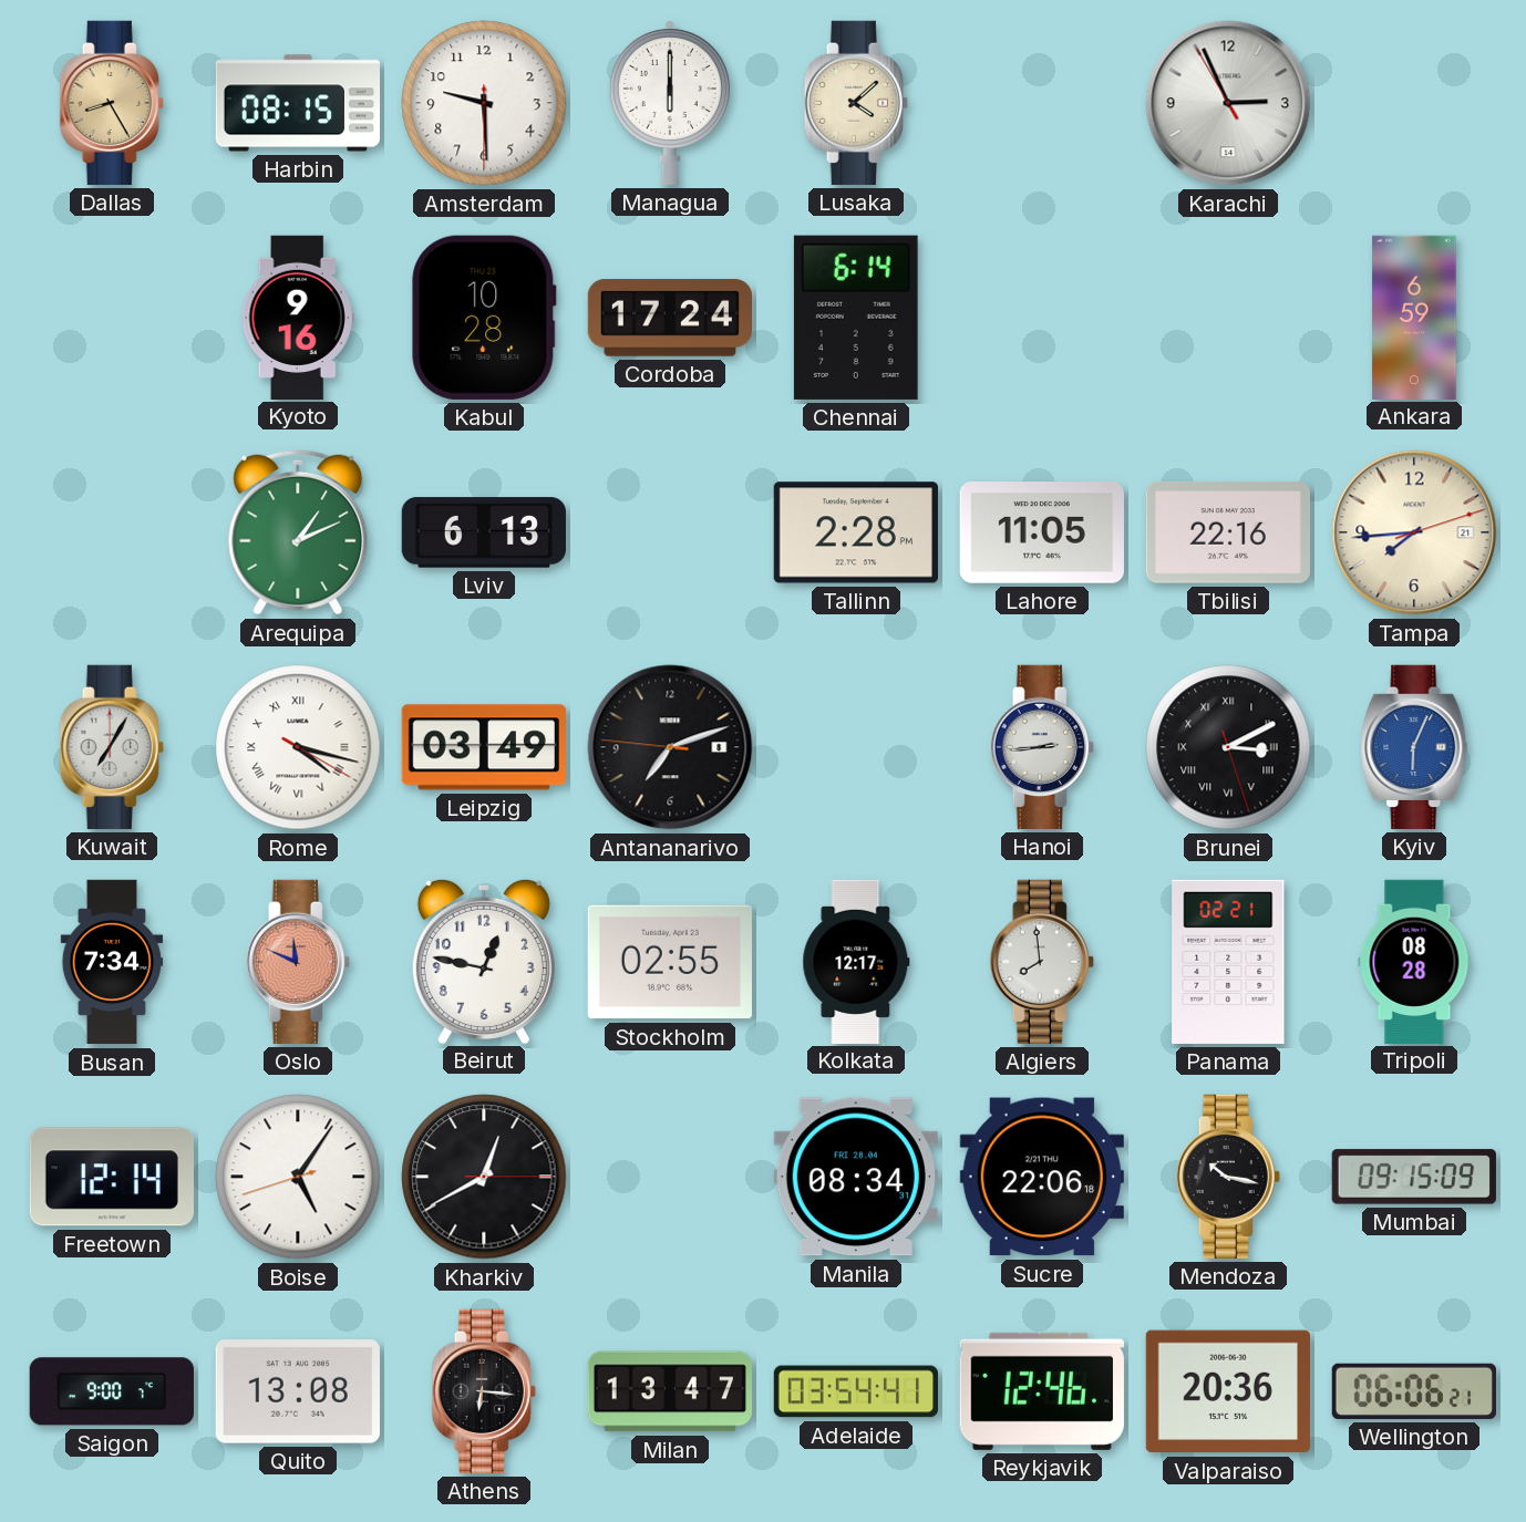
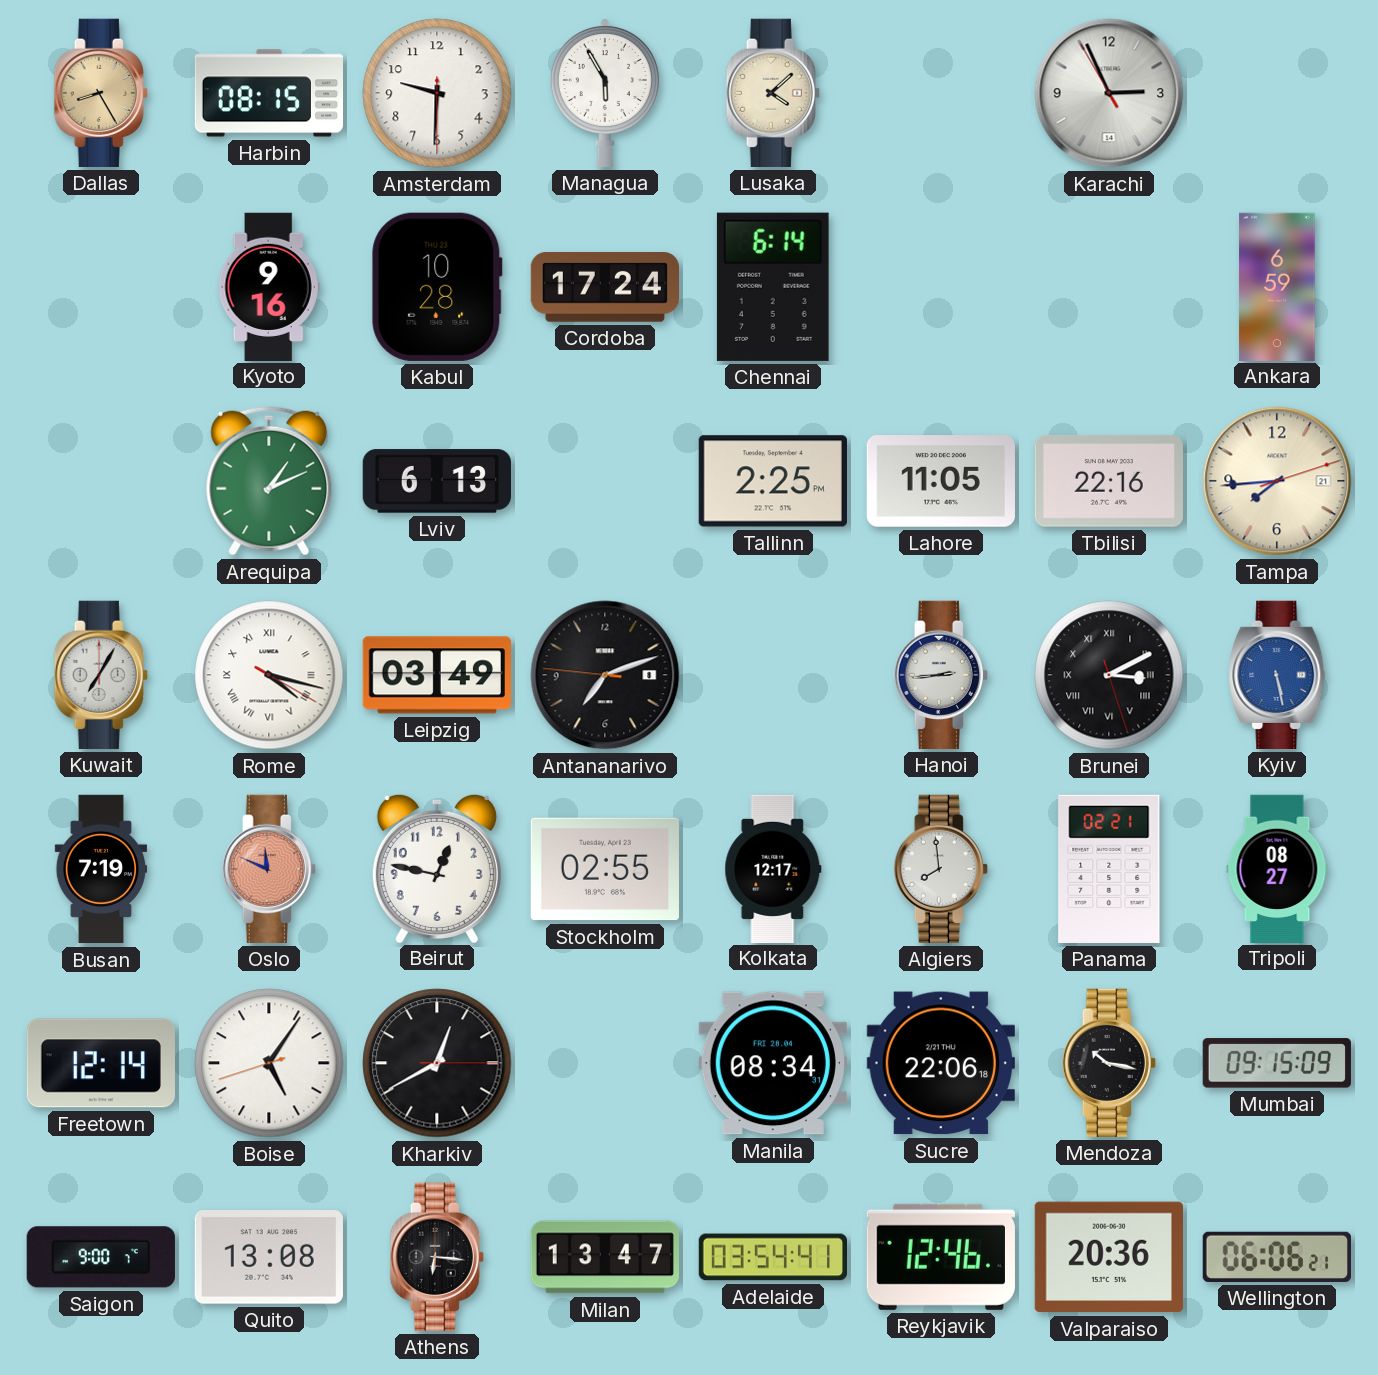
Amsterdam: 9:29 -> 9:30
Managua: 6:00 -> 5:55
Tallinn: 2:28 -> 2:25
Kyiv: 6:04 -> 5:28
Busan: 7:34 -> 7:19
Tripoli: 08:28 -> 08:27
